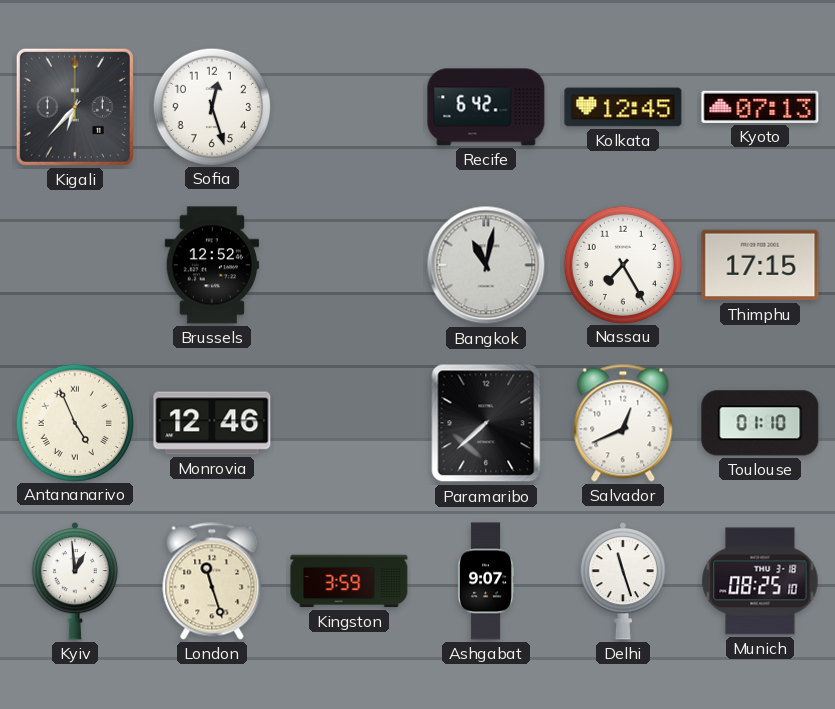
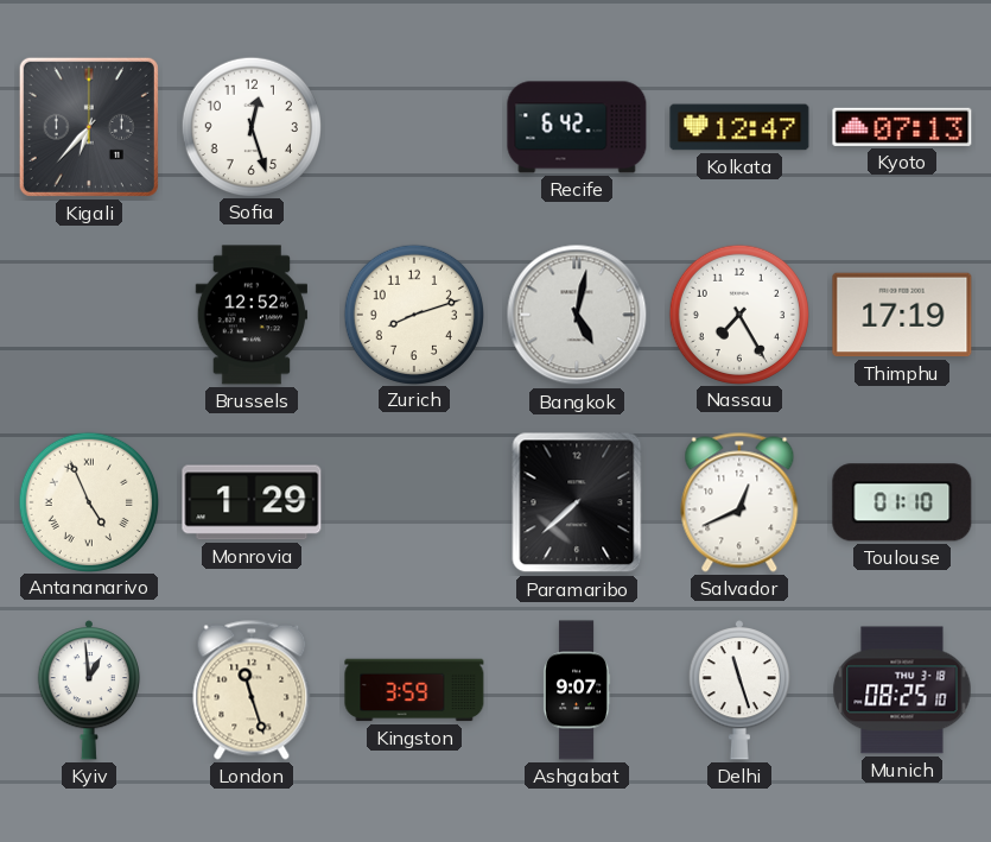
Kolkata: 12:45 -> 12:47
Zurich: none -> 8:12
Bangkok: 11:02 -> 5:02
Thimphu: 17:15 -> 17:19
Monrovia: 12:46 -> 1:29
